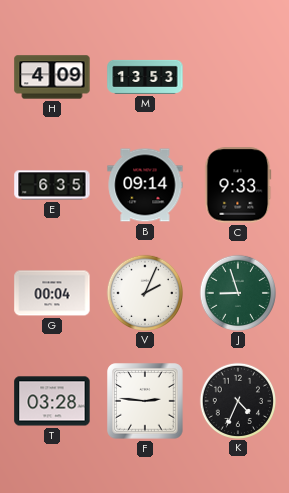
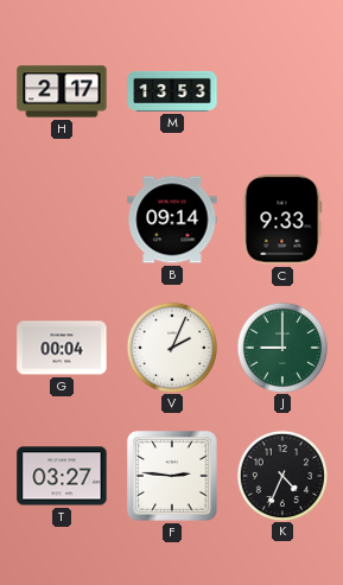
H: 4:09 -> 2:17
E: 6:35 -> none
J: 8:57 -> 9:00
T: 03:28 -> 03:27
